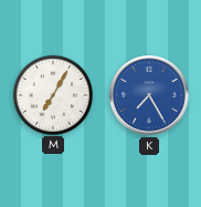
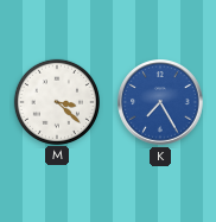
M: 7:05 -> 3:22
